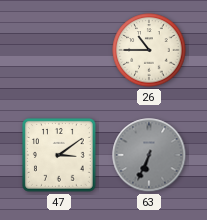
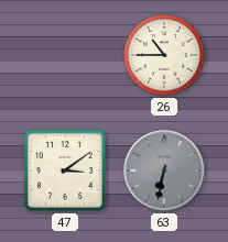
63: 6:34 -> 6:32
